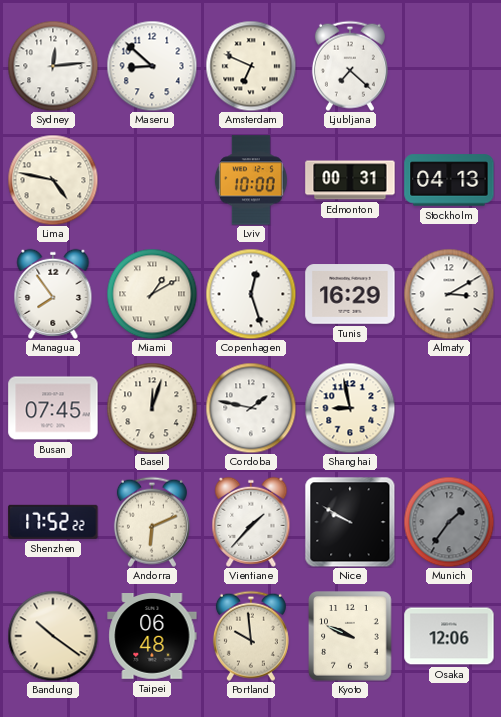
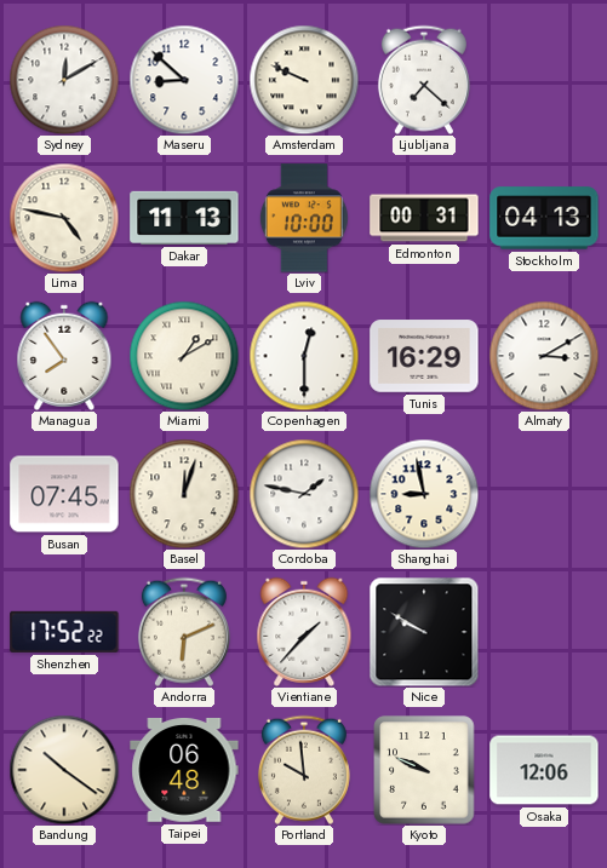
Sydney: 12:14 -> 12:10
Amsterdam: 6:49 -> 9:49
Dakar: none -> 11:13
Copenhagen: 12:27 -> 12:30
Munich: 1:36 -> none
